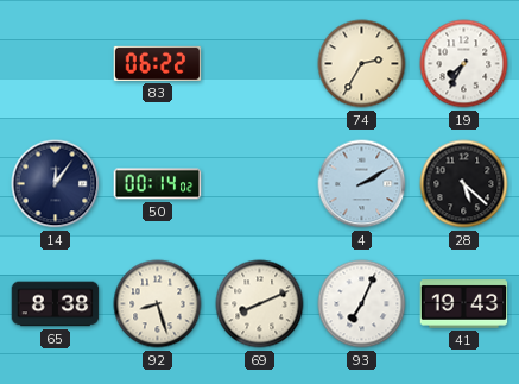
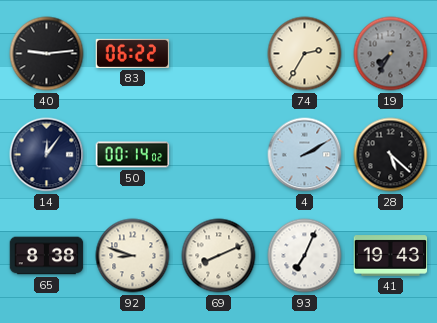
40: none -> 9:14
19 dial: white -> grey
92: 8:27 -> 8:48
